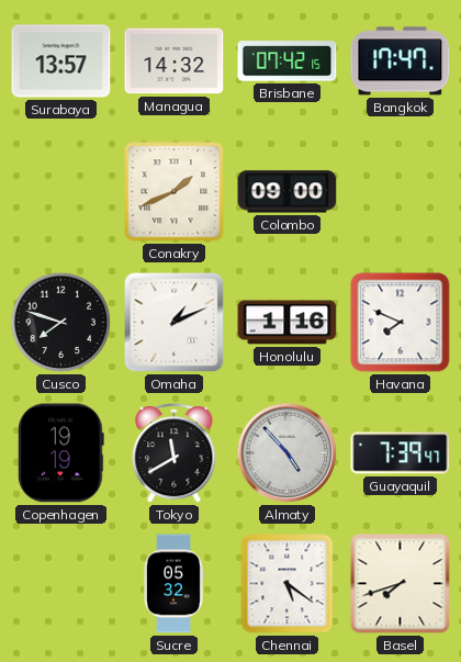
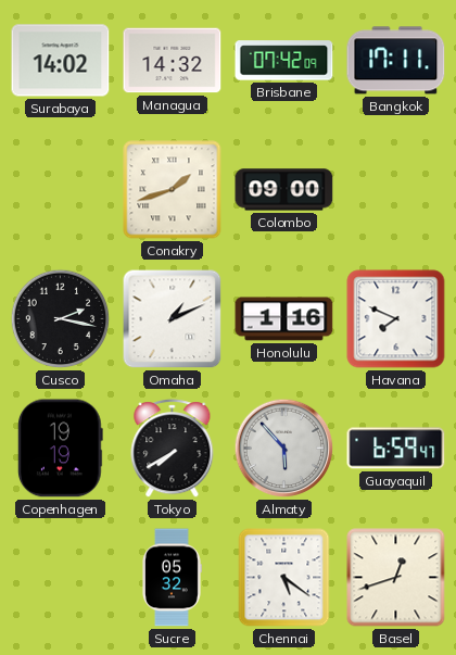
Surabaya: 13:57 -> 14:02
Brisbane: 07:42:15 -> 07:42:09
Bangkok: 17:47 -> 17:11
Conakry: 1:41 -> 1:42
Cusco: 7:48 -> 2:17
Tokyo: 11:40 -> 7:40
Almaty: 4:53 -> 5:53
Guayaquil: 7:39 -> 6:59
Basel: 7:42 -> 12:42
